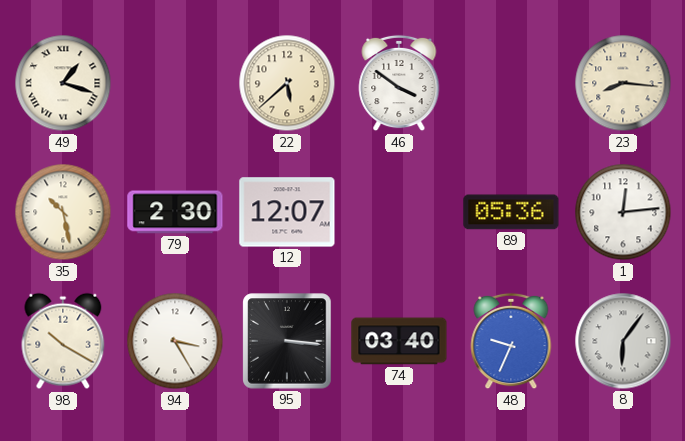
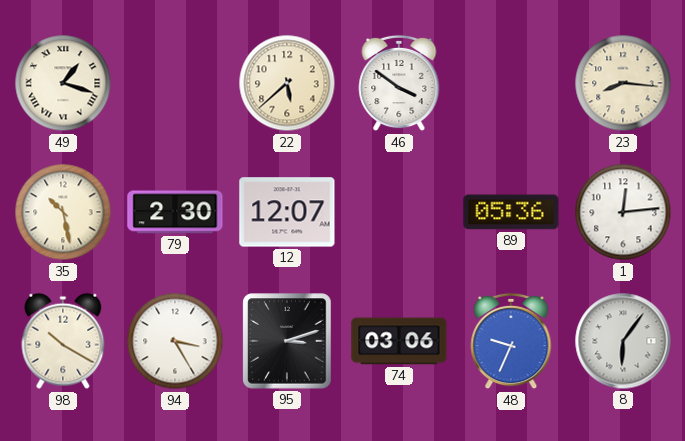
95: 3:16 -> 3:12
74: 03:40 -> 03:06
